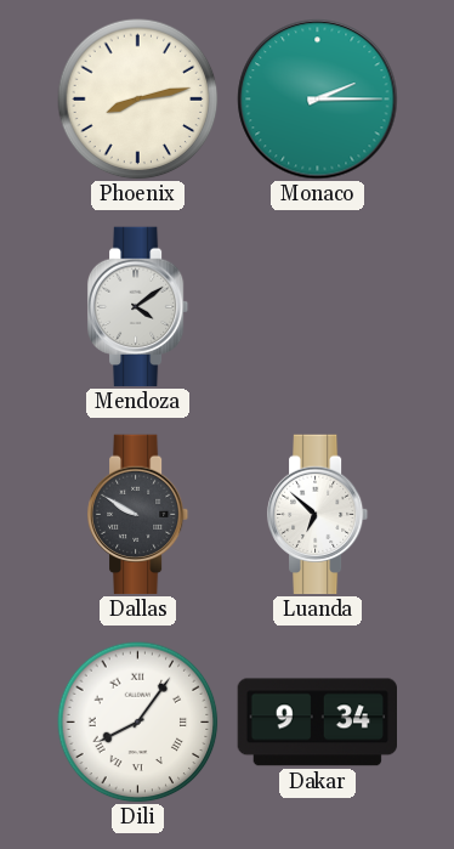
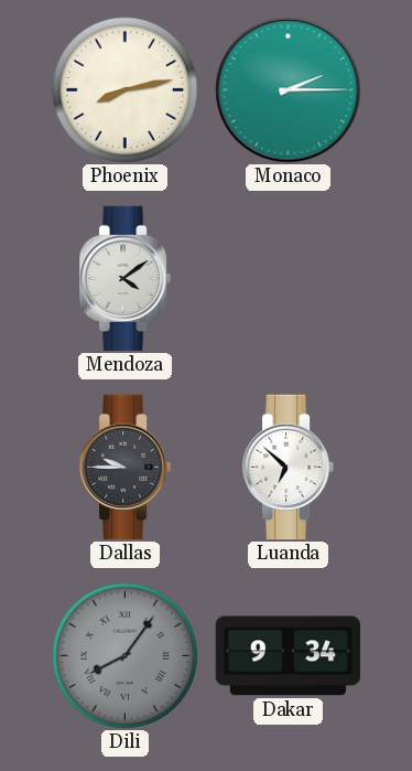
Dallas: 9:50 -> 9:45
Dili dial: white -> grey
